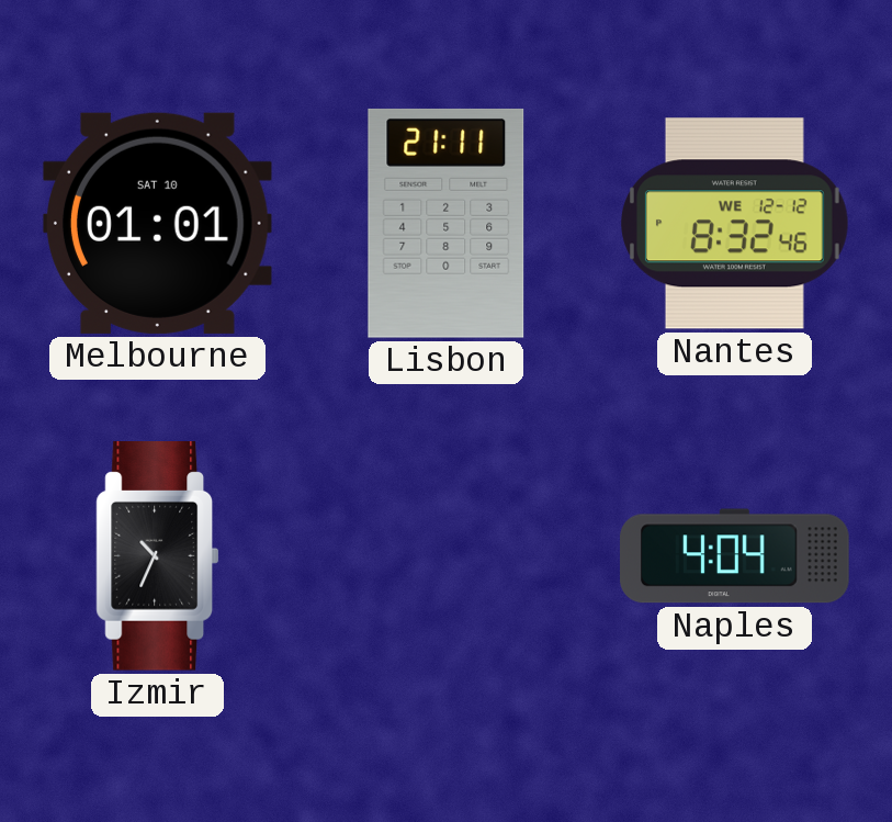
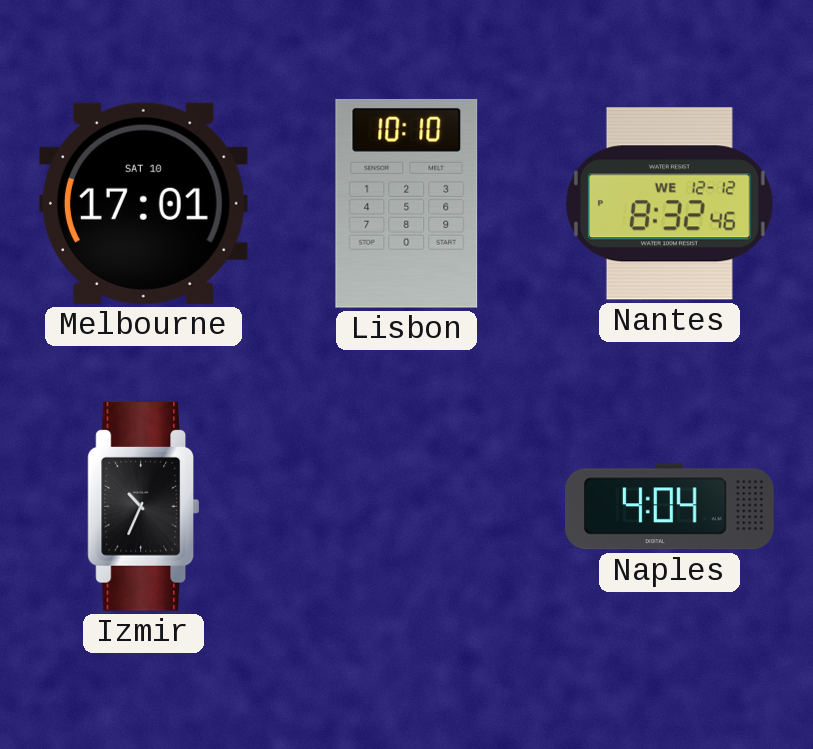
Melbourne: 01:01 -> 17:01
Lisbon: 21:11 -> 10:10
